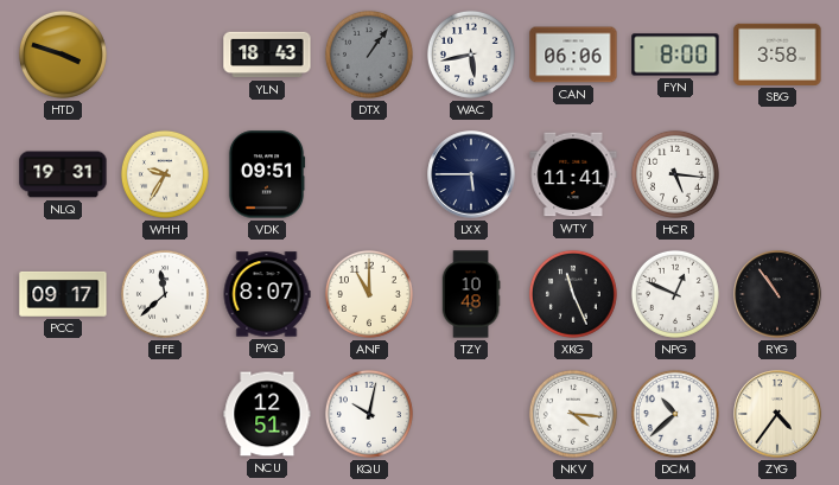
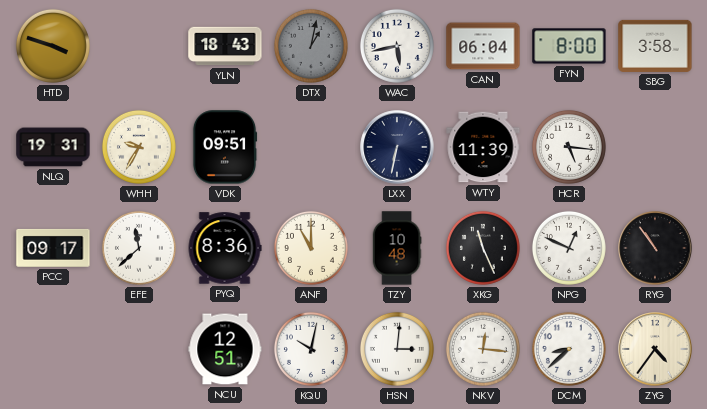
DTX: 1:06 -> 1:02
CAN: 06:06 -> 06:04
LXX: 5:45 -> 6:32
WTY: 11:41 -> 11:39
PYQ: 8:07 -> 8:36
HSN: none -> 3:01
NKV: 4:16 -> 12:16
DCM: 10:38 -> 8:38
